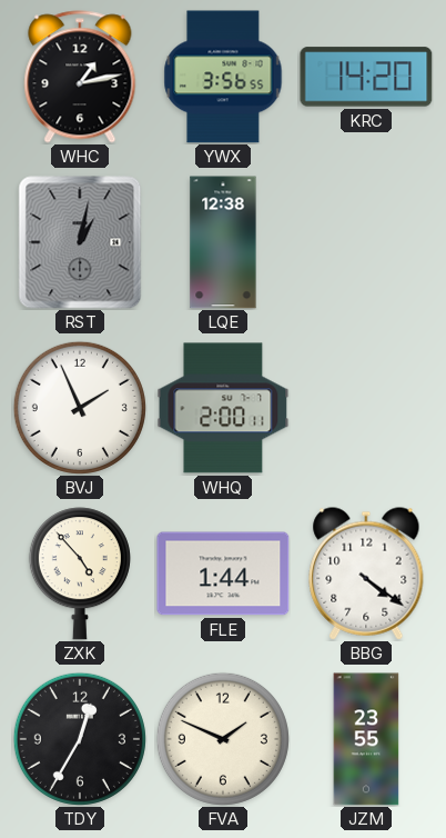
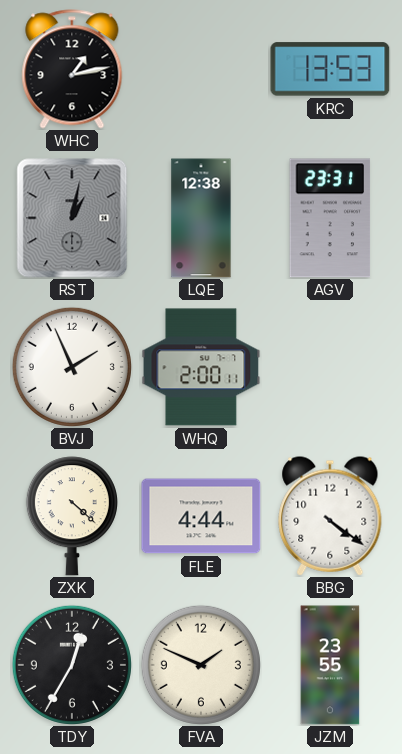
YWX: 3:56 -> none
KRC: 14:20 -> 13:53
AGV: none -> 23:31
ZXK: 4:53 -> 4:22
FLE: 1:44 -> 4:44
